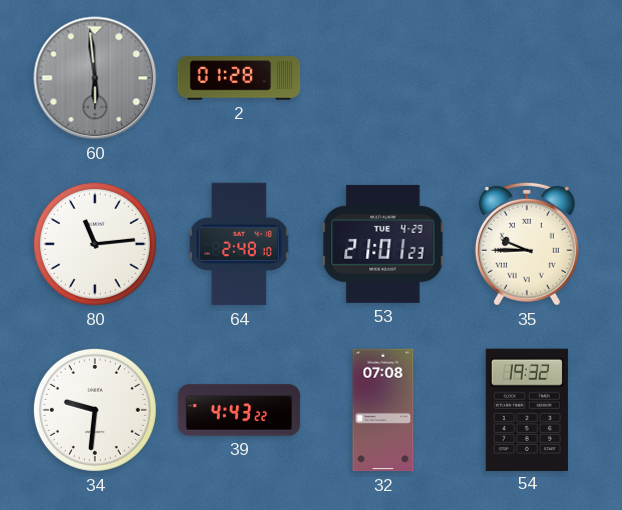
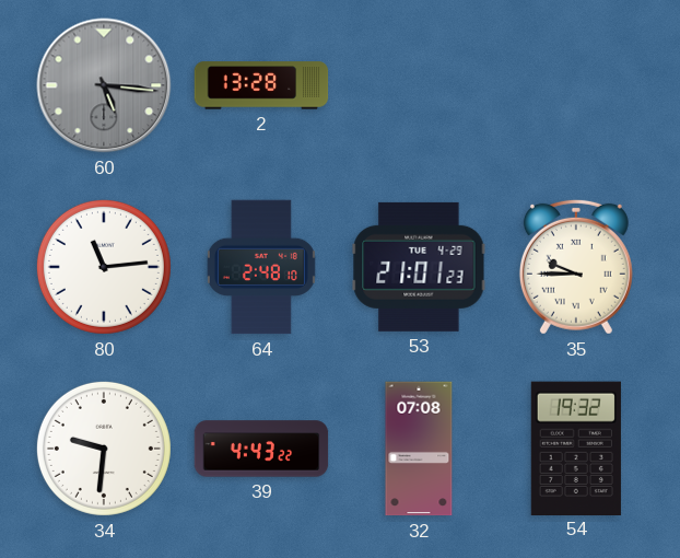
60: 5:59 -> 5:16
2: 01:28 -> 13:28
